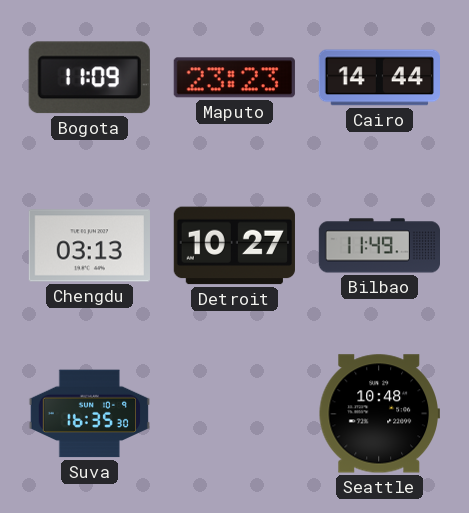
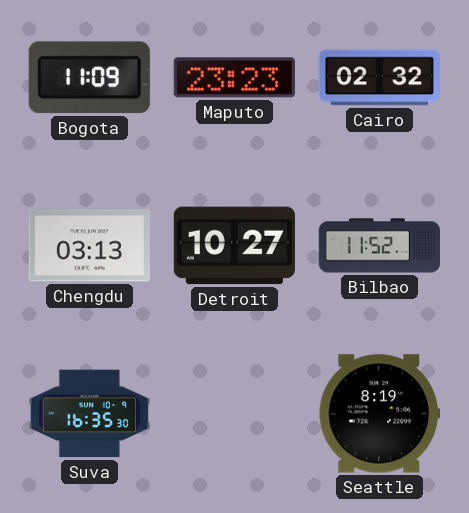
Cairo: 14:44 -> 02:32
Bilbao: 11:49 -> 11:52
Seattle: 10:48 -> 8:19
